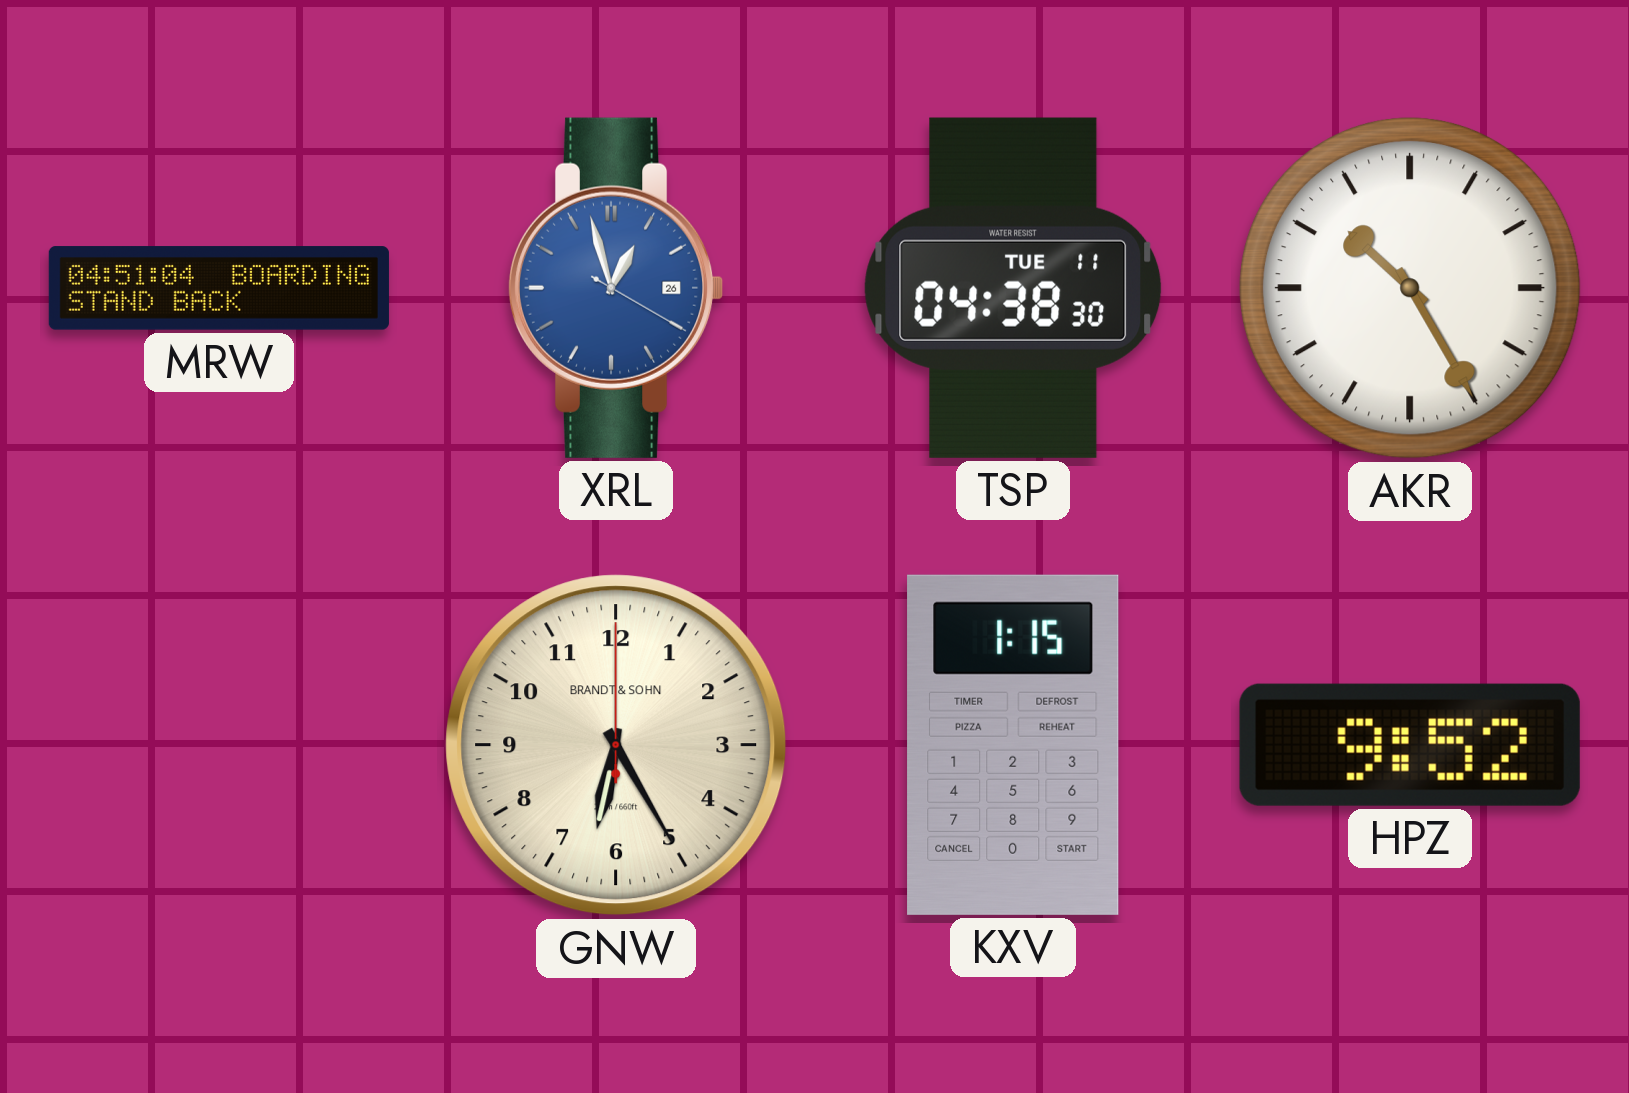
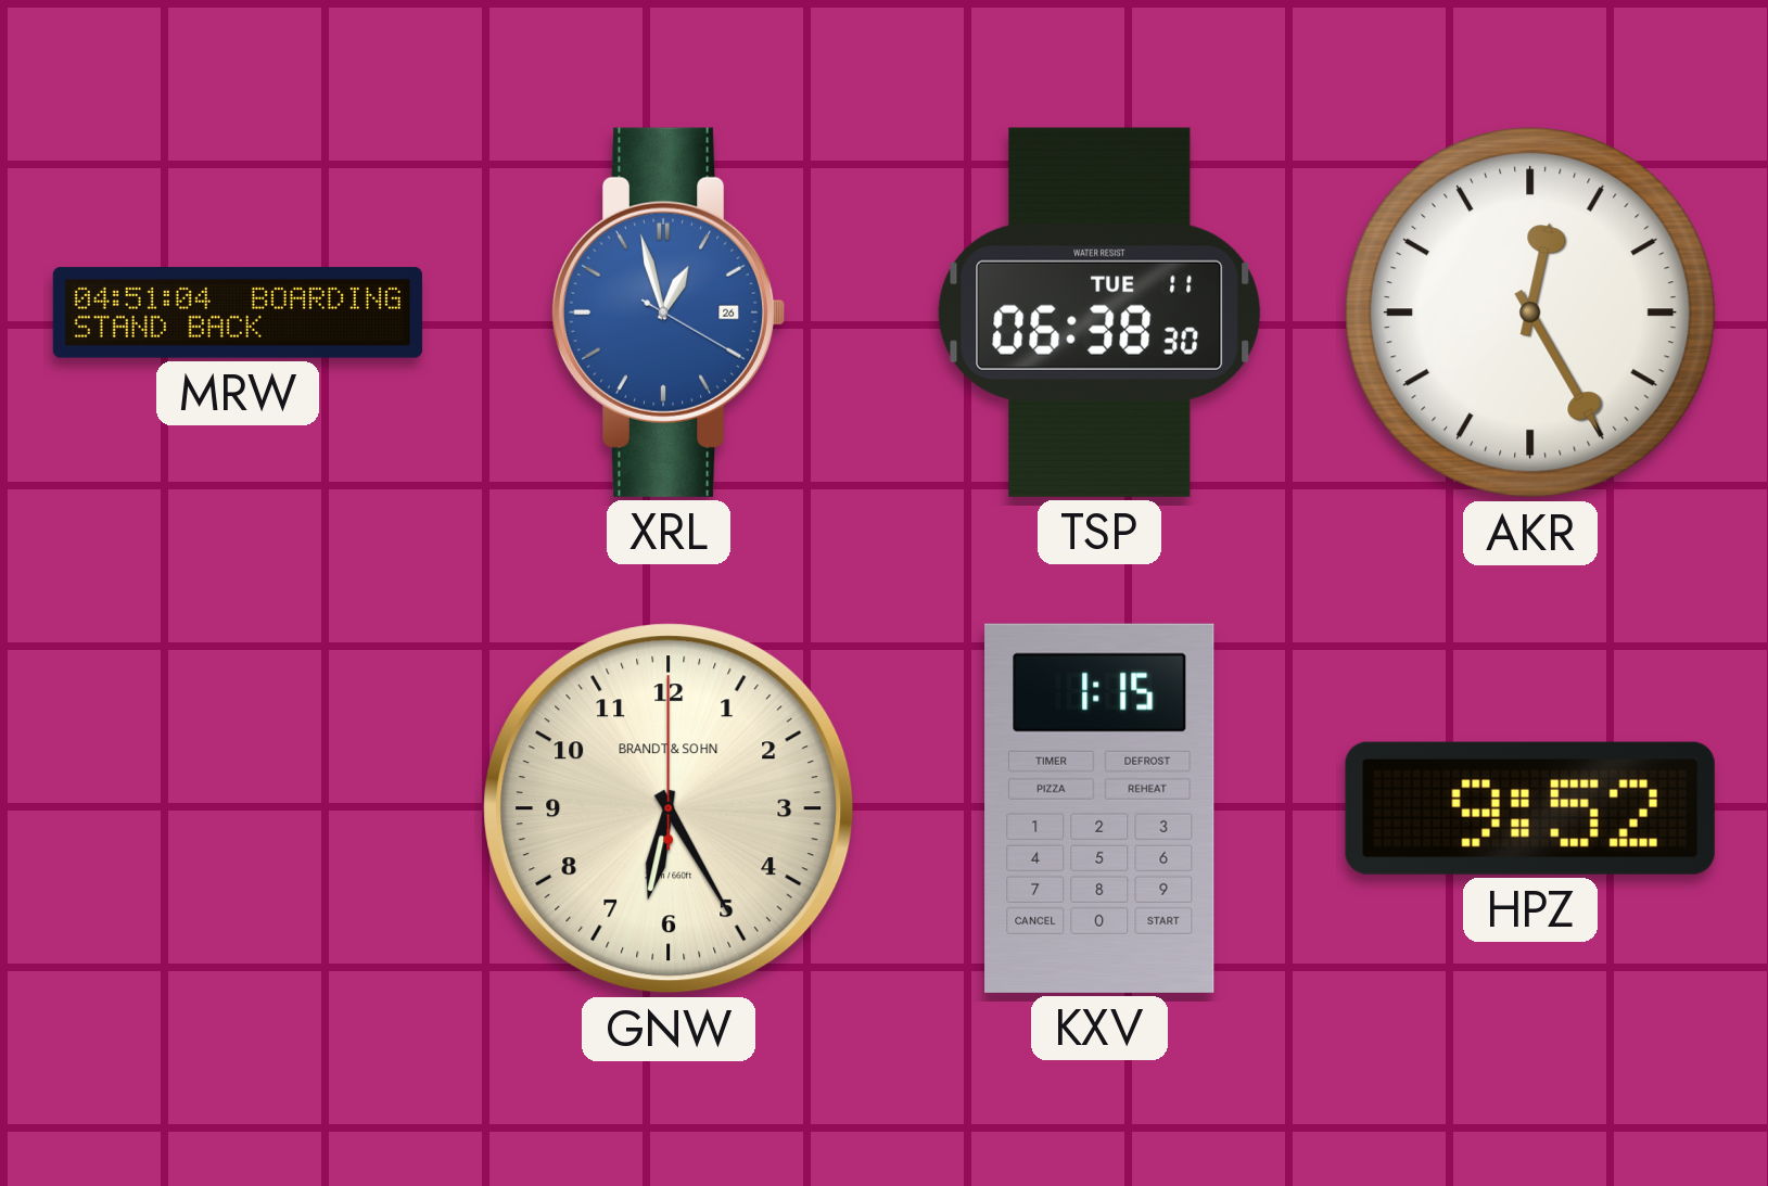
TSP: 04:38 -> 06:38
AKR: 10:25 -> 12:25
